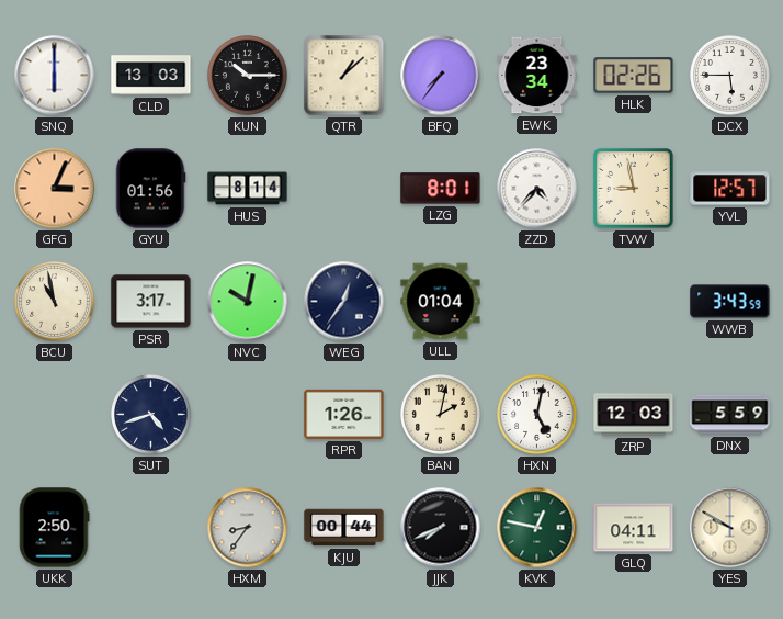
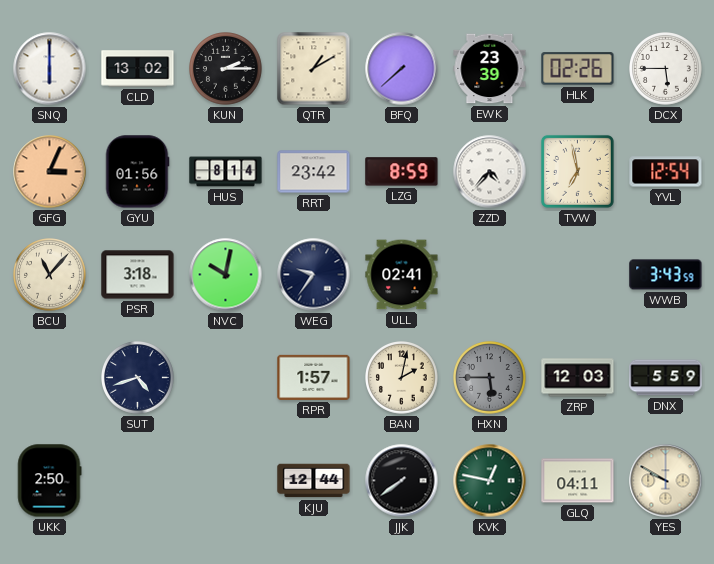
CLD: 13:03 -> 13:02
KUN: 10:15 -> 2:15
QTR: 1:08 -> 1:10
BFQ: 7:36 -> 7:38
EWK: 23:34 -> 23:39
RRT: none -> 23:42
LZG: 8:01 -> 8:59
TVW: 8:58 -> 6:58
YVL: 12:57 -> 12:54
BCU: 10:58 -> 11:07
PSR: 3:17 -> 3:18
WEG: 12:36 -> 9:36
ULL: 01:04 -> 02:41
RPR: 1:26 -> 1:57
HXN: 5:02 -> 5:45
HXN dial: white -> grey
HXM: 8:36 -> none
KJU: 00:44 -> 12:44
JJK: 7:41 -> 7:39
